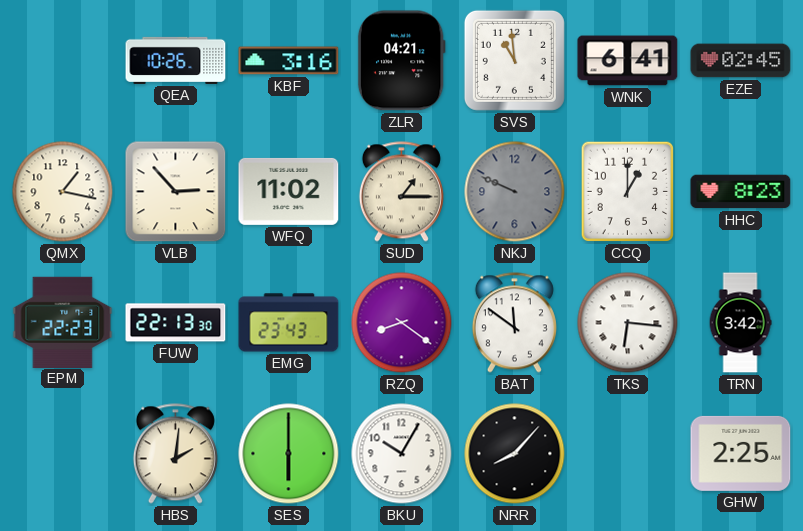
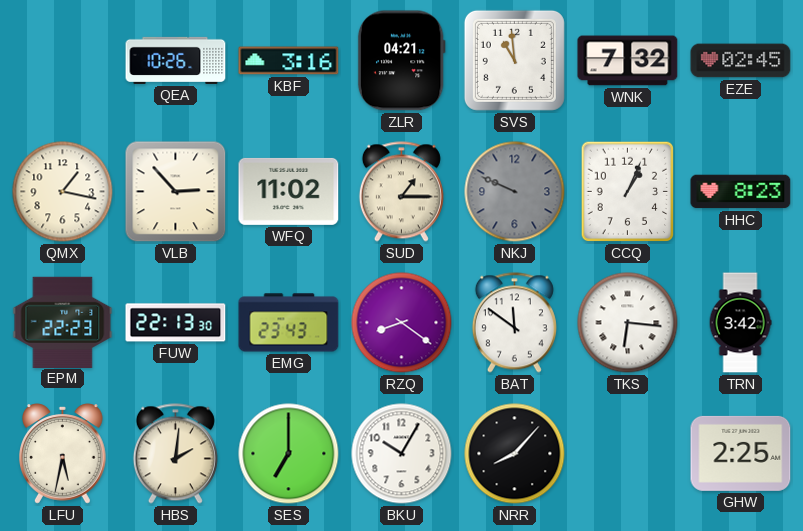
WNK: 6:41 -> 7:32
CCQ: 1:00 -> 1:04
LFU: none -> 5:32
SES: 6:00 -> 7:00
